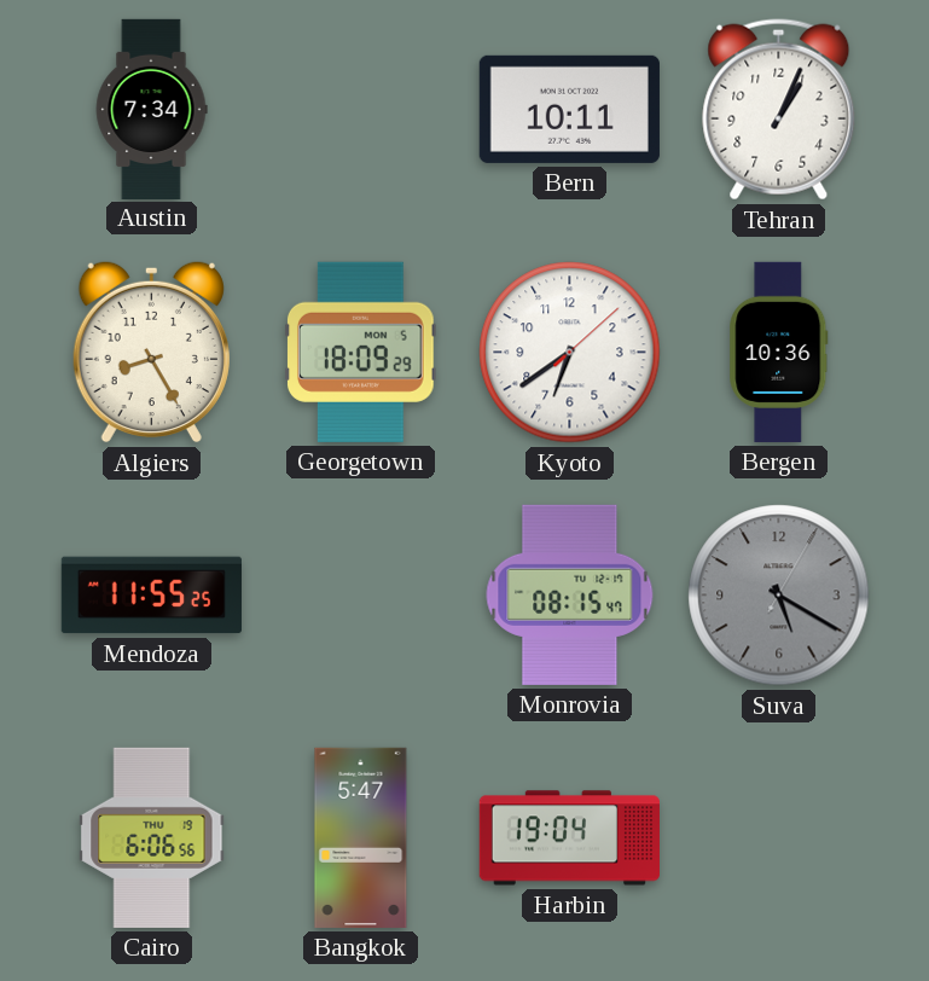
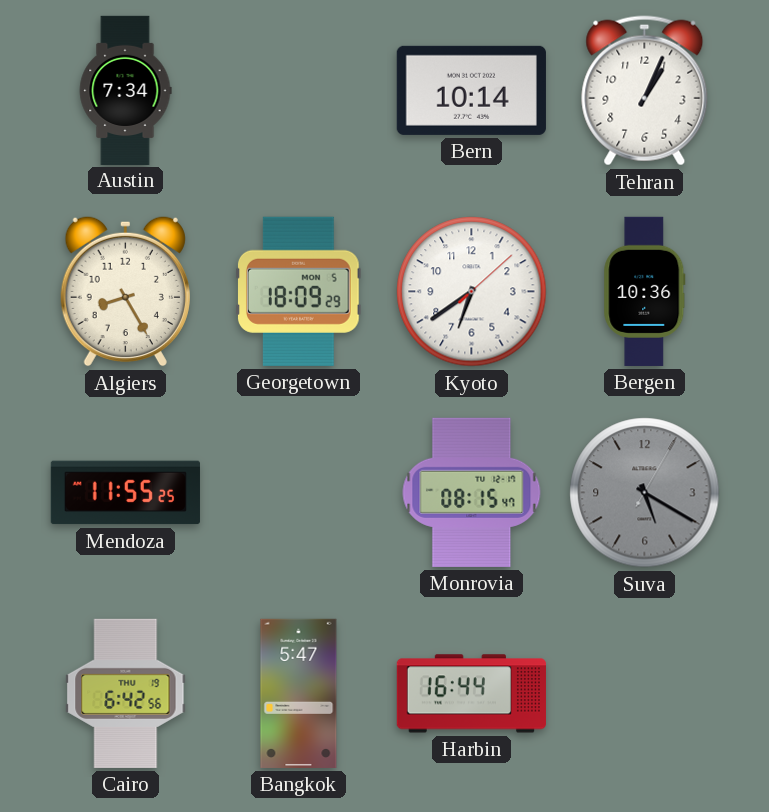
Bern: 10:11 -> 10:14
Cairo: 6:06 -> 6:42
Harbin: 19:04 -> 16:44
